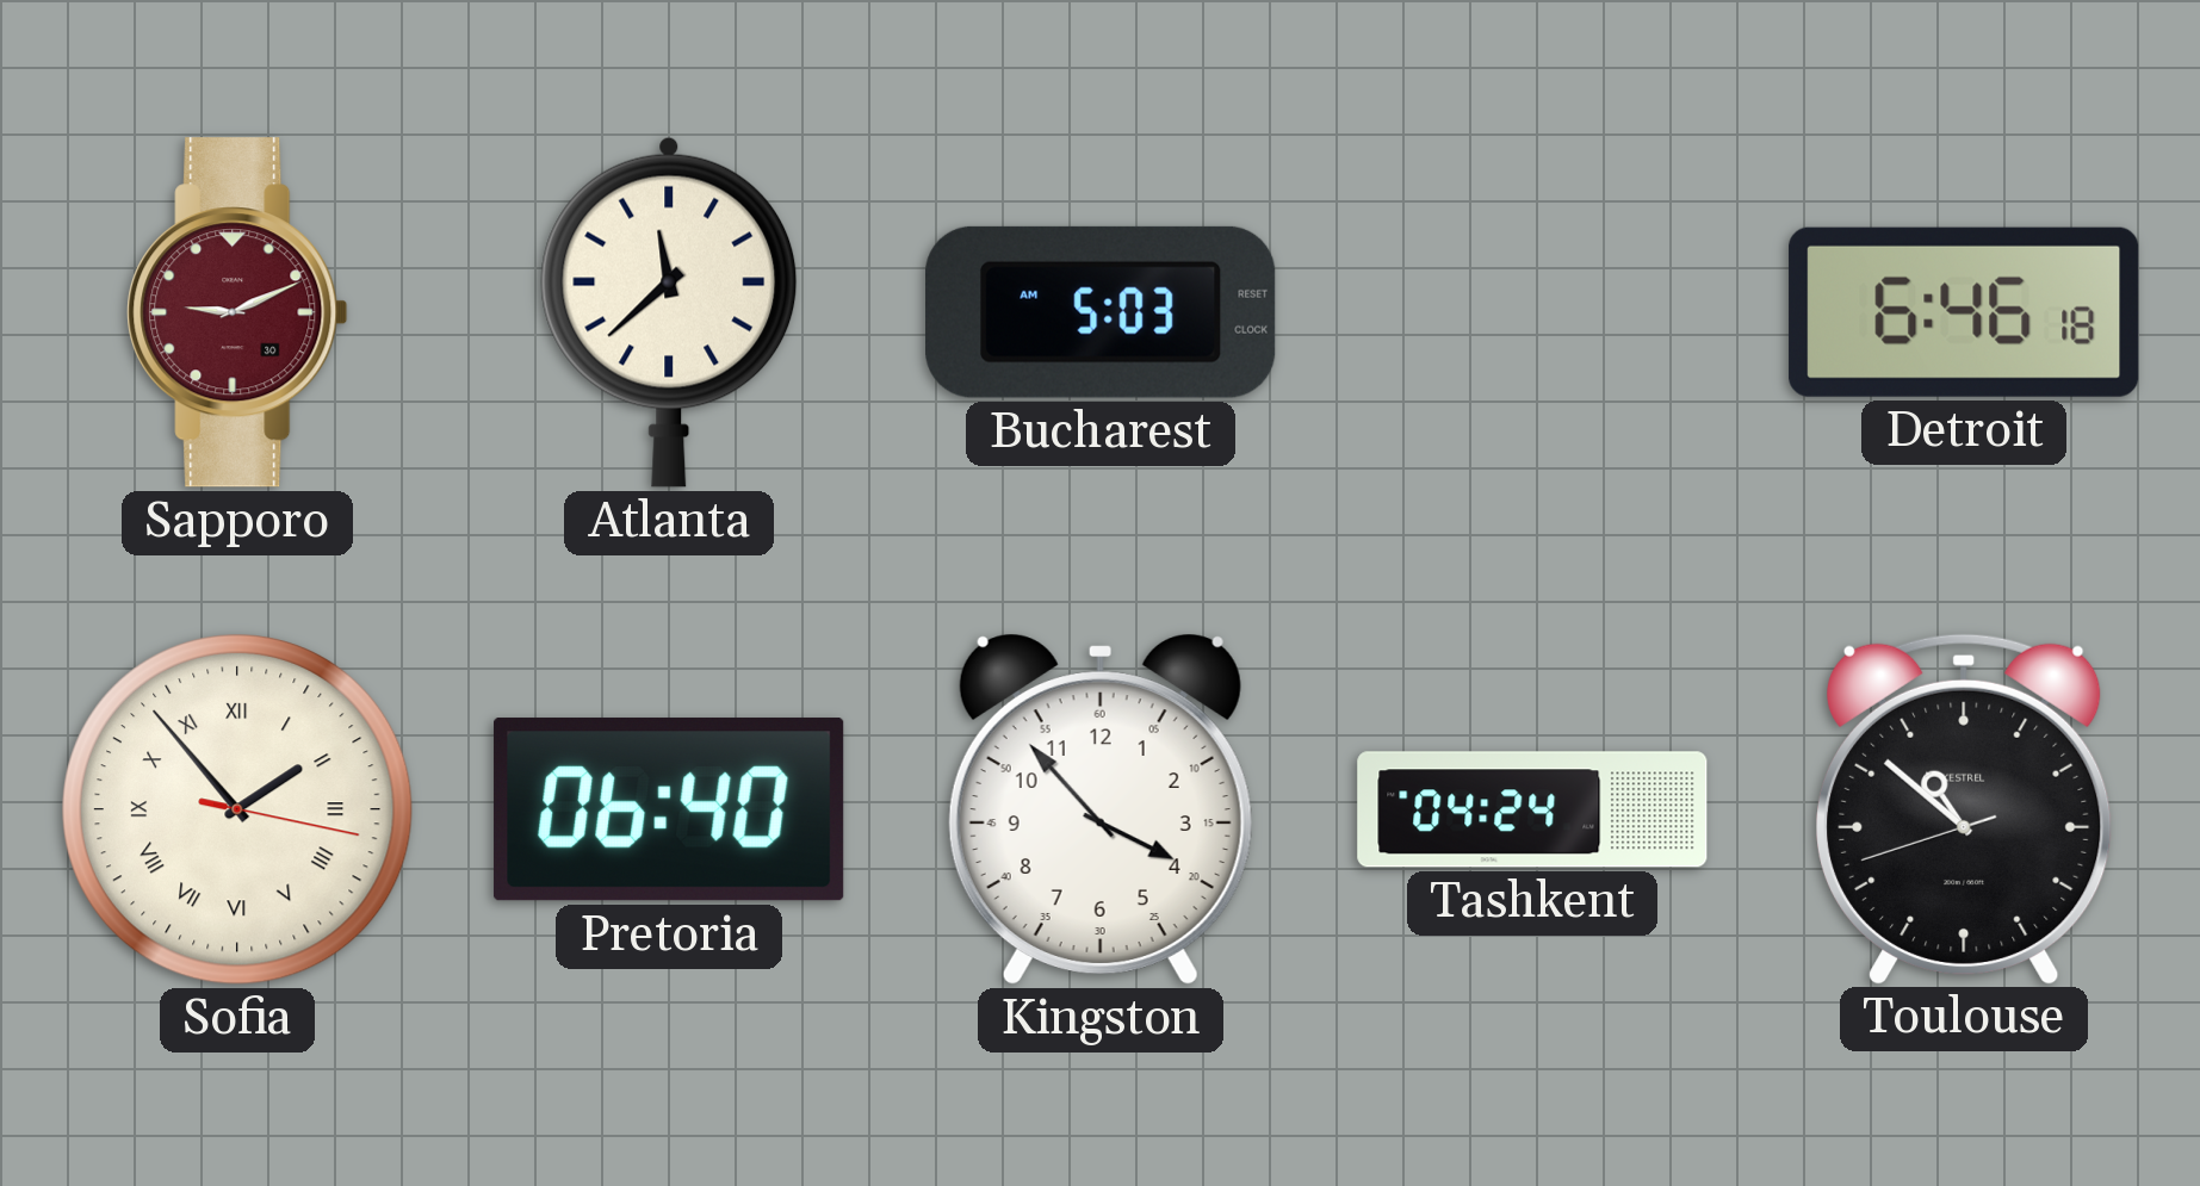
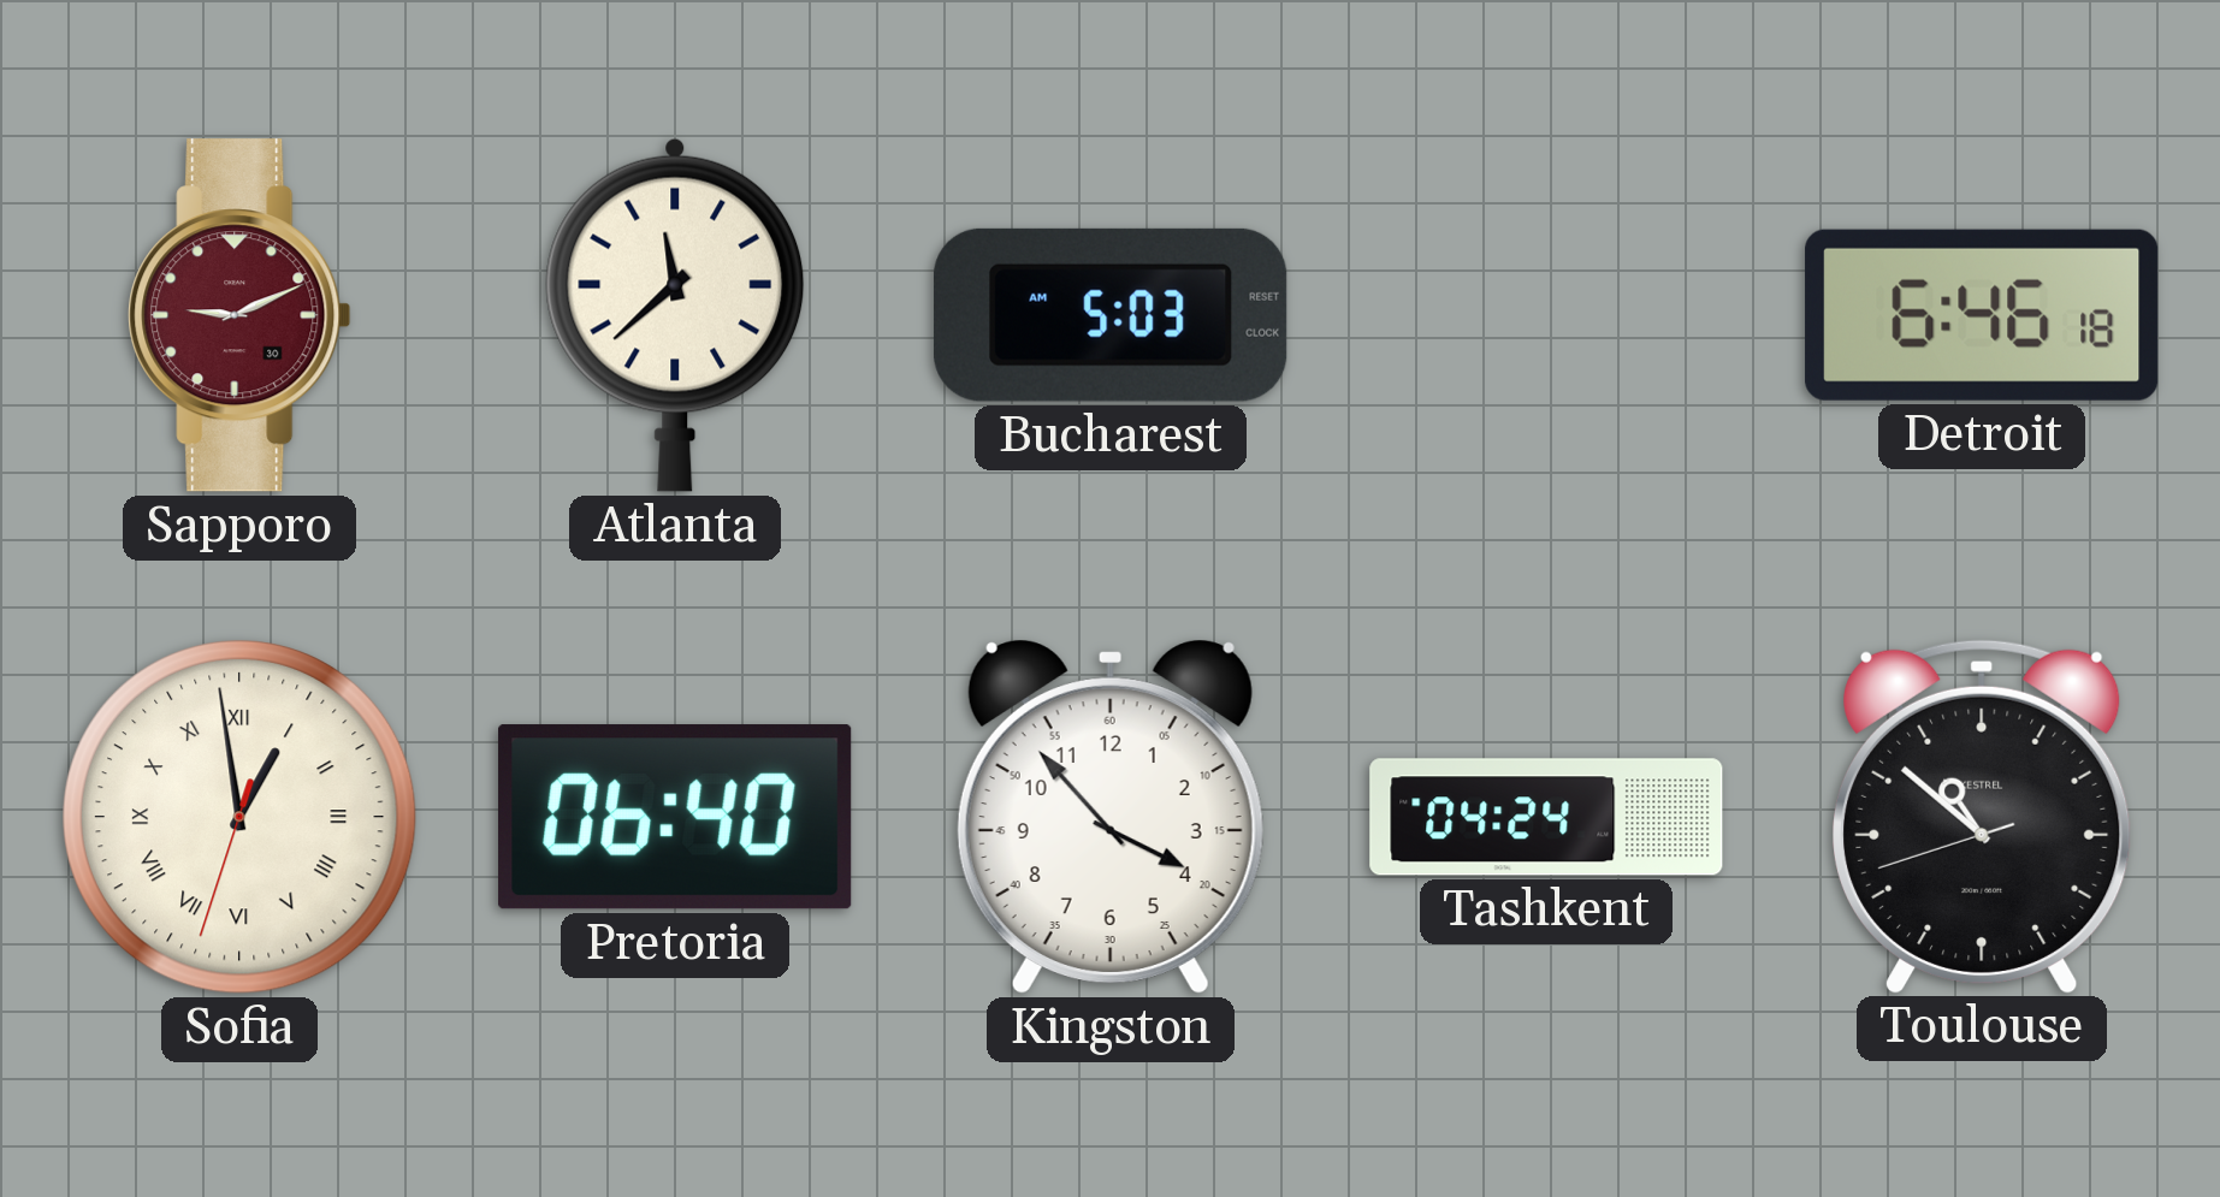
Sofia: 1:53 -> 12:58
